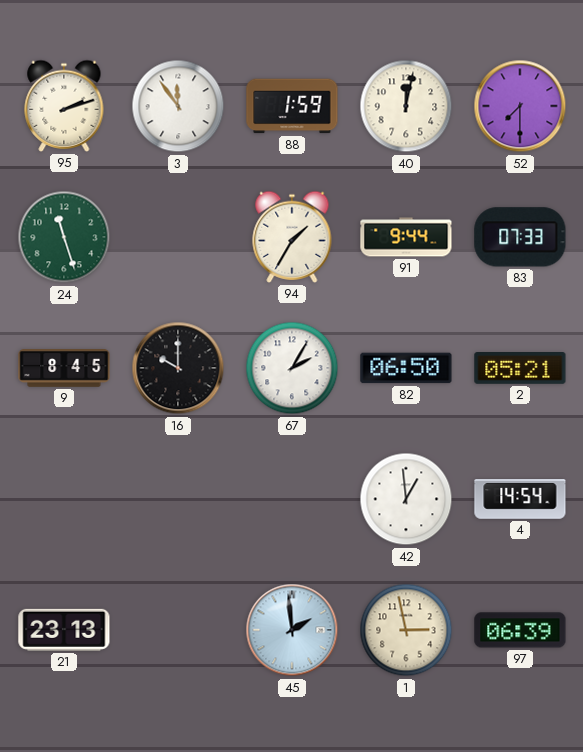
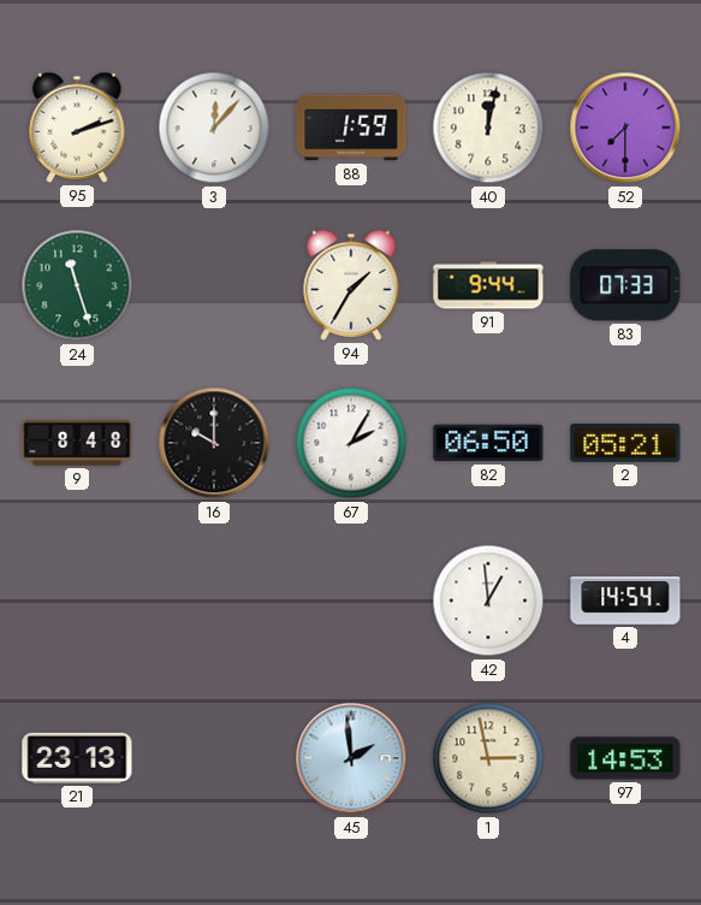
3: 11:54 -> 12:07
9: 8:45 -> 8:48
97: 06:39 -> 14:53
